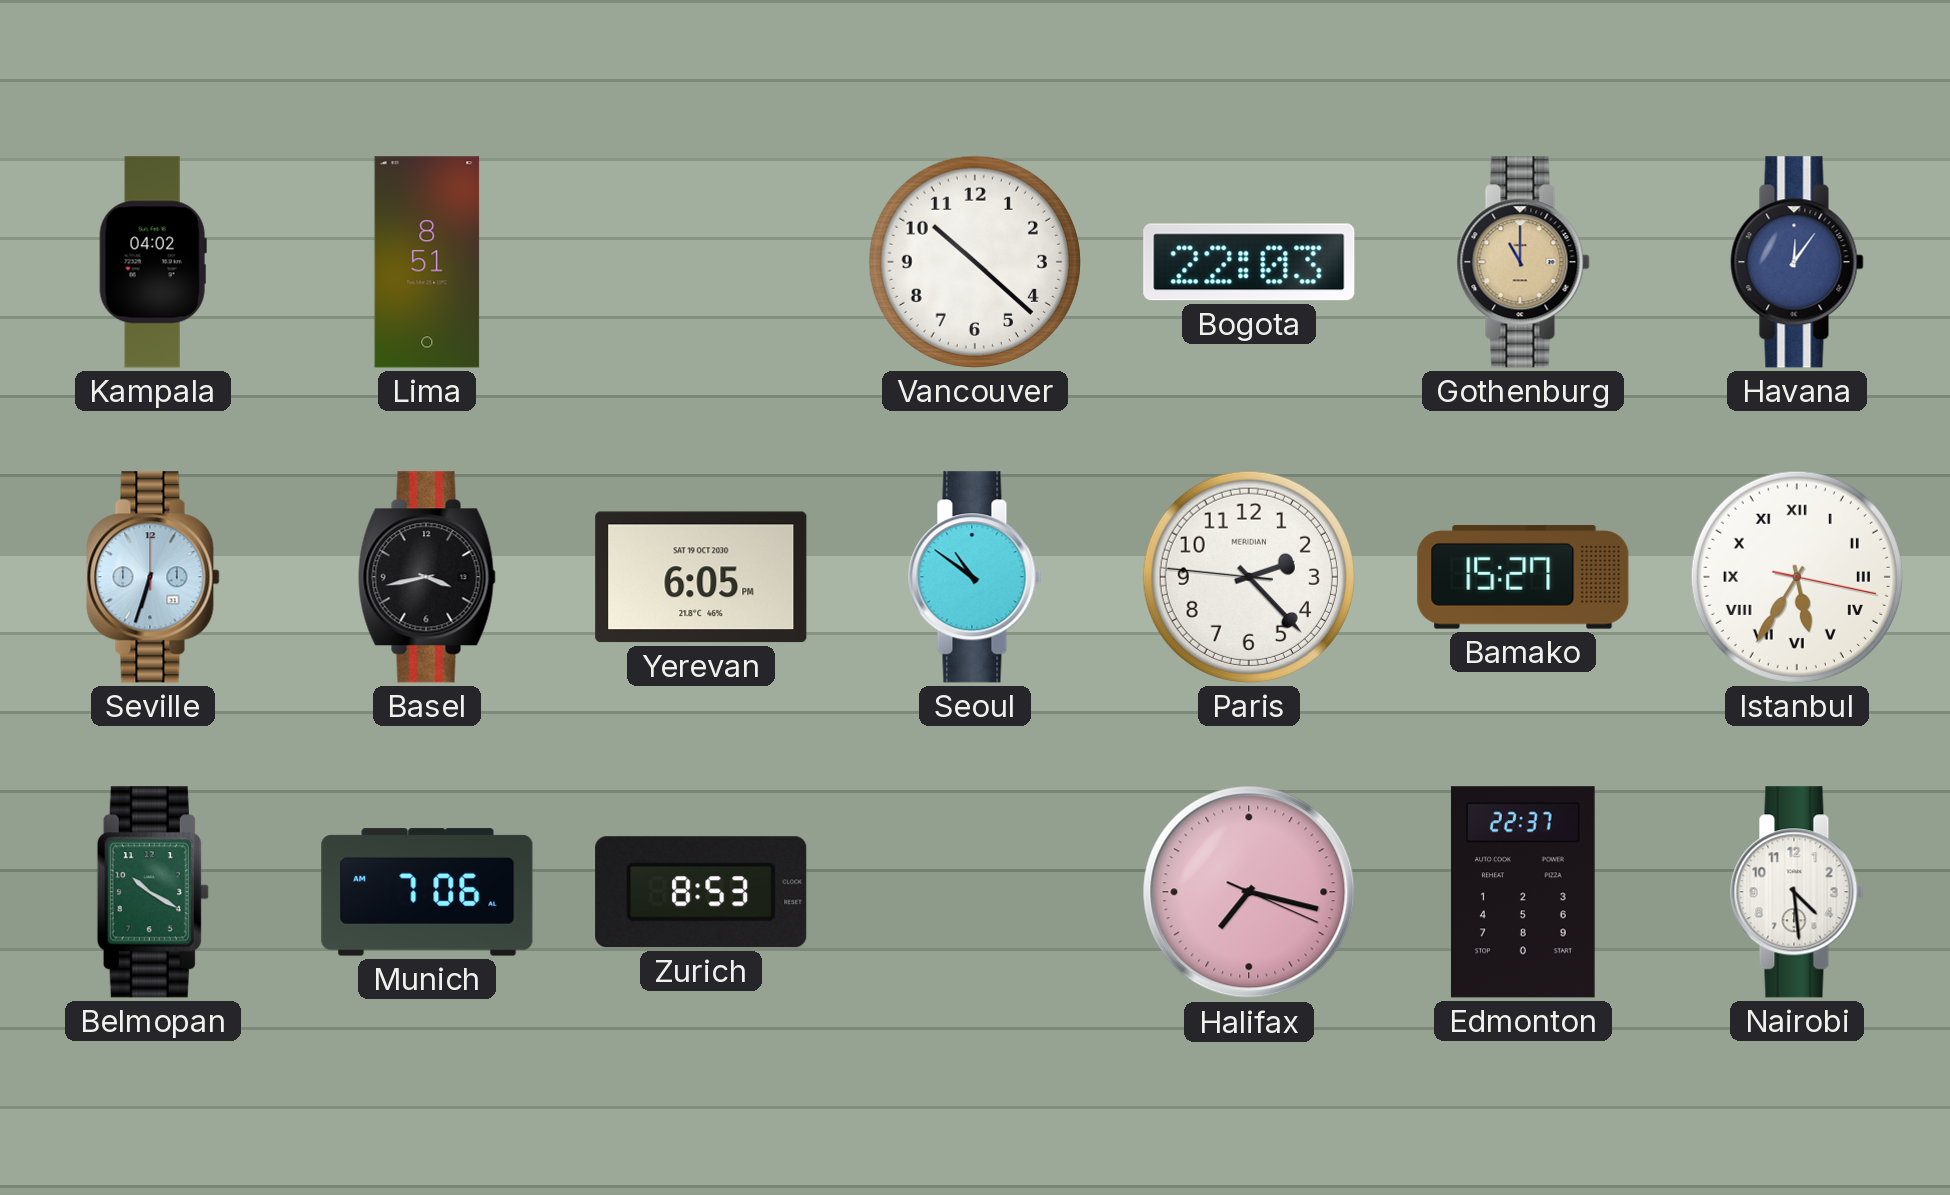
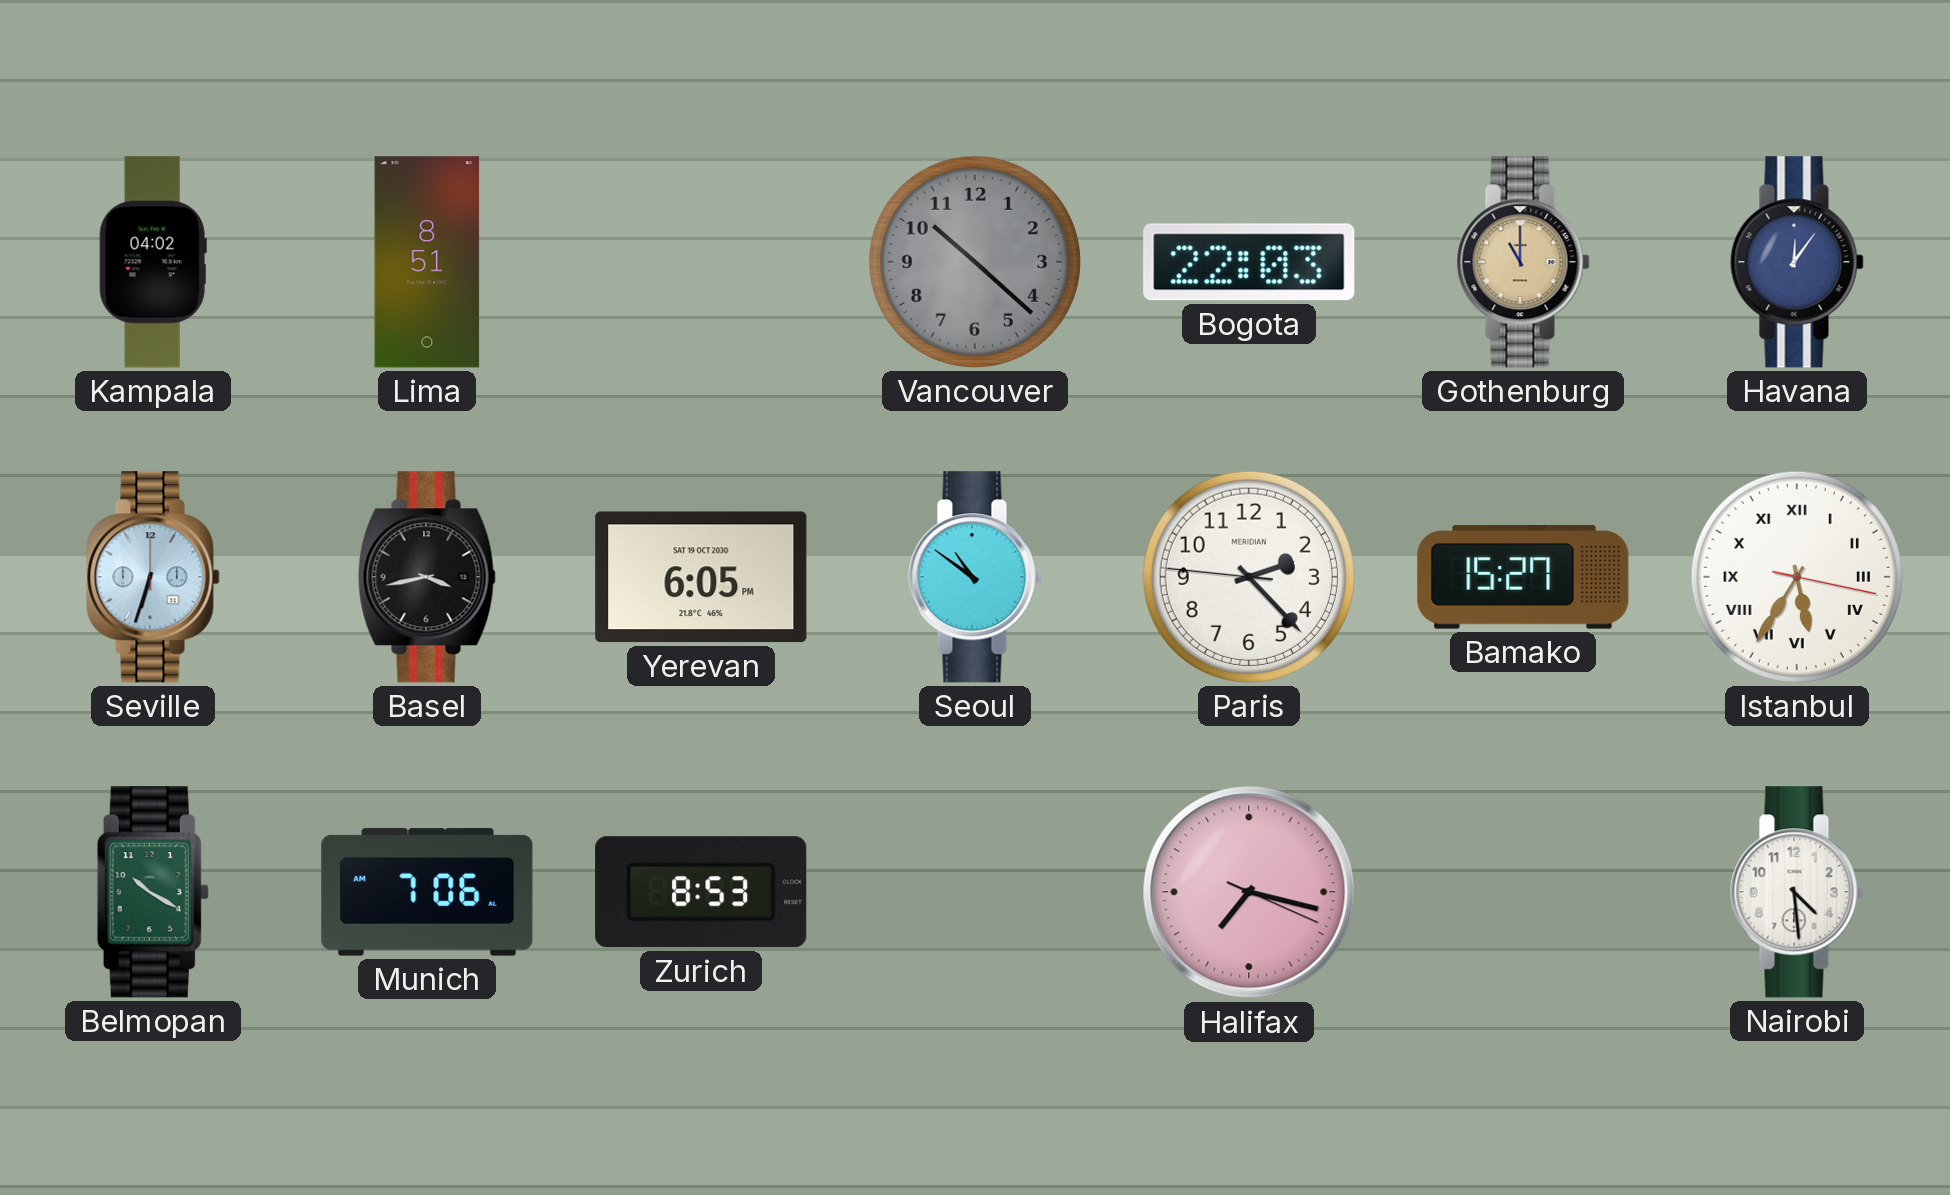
Vancouver dial: white -> grey
Edmonton: 22:37 -> none
